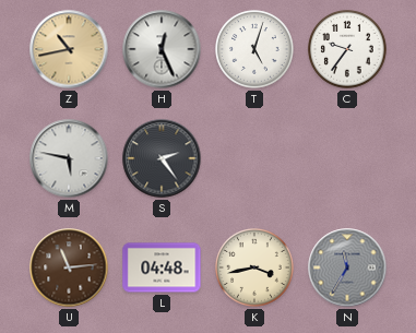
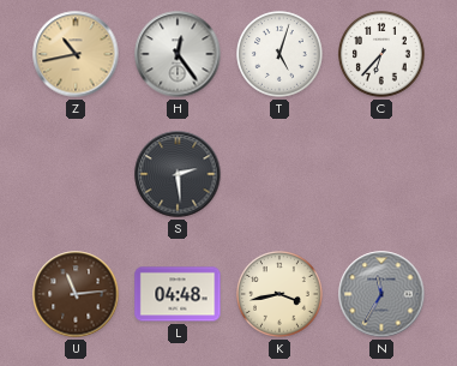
H: 12:26 -> 12:24
C: 9:36 -> 6:37
M: 5:47 -> none
S: 2:24 -> 2:29
